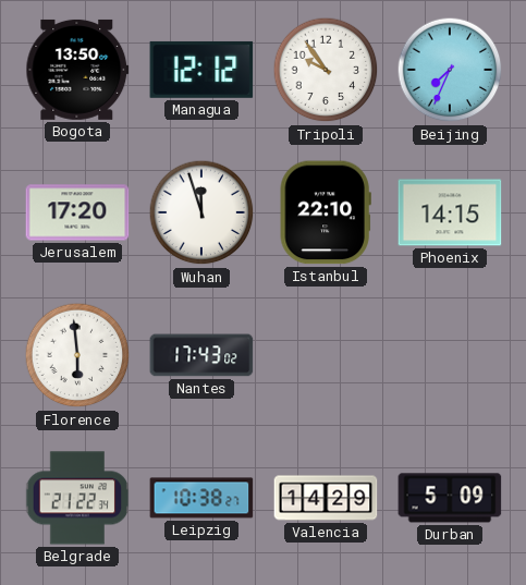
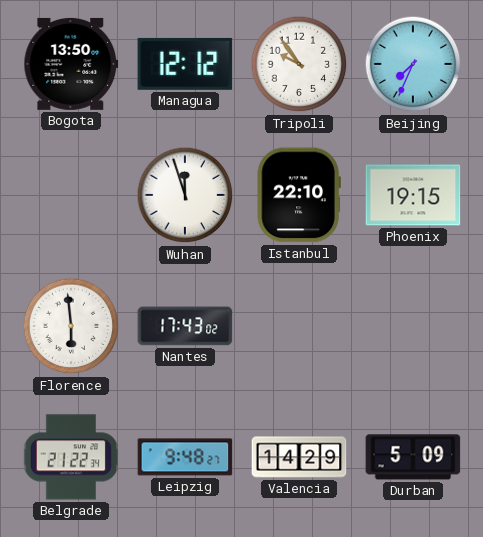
Jerusalem: 17:20 -> none
Phoenix: 14:15 -> 19:15
Leipzig: 10:38 -> 9:48
